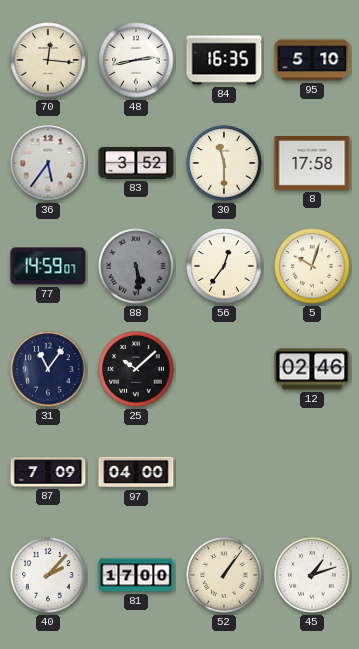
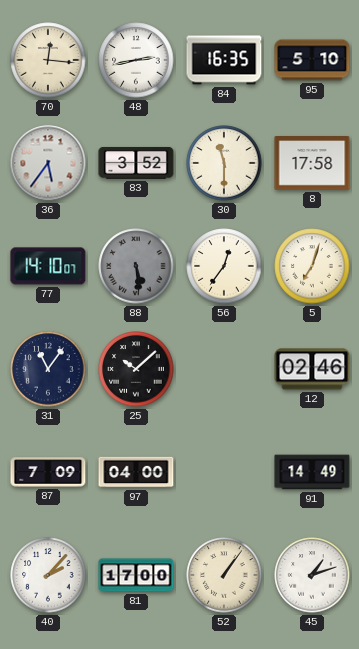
77: 14:59 -> 14:10
5: 10:03 -> 7:03
91: none -> 14:49
